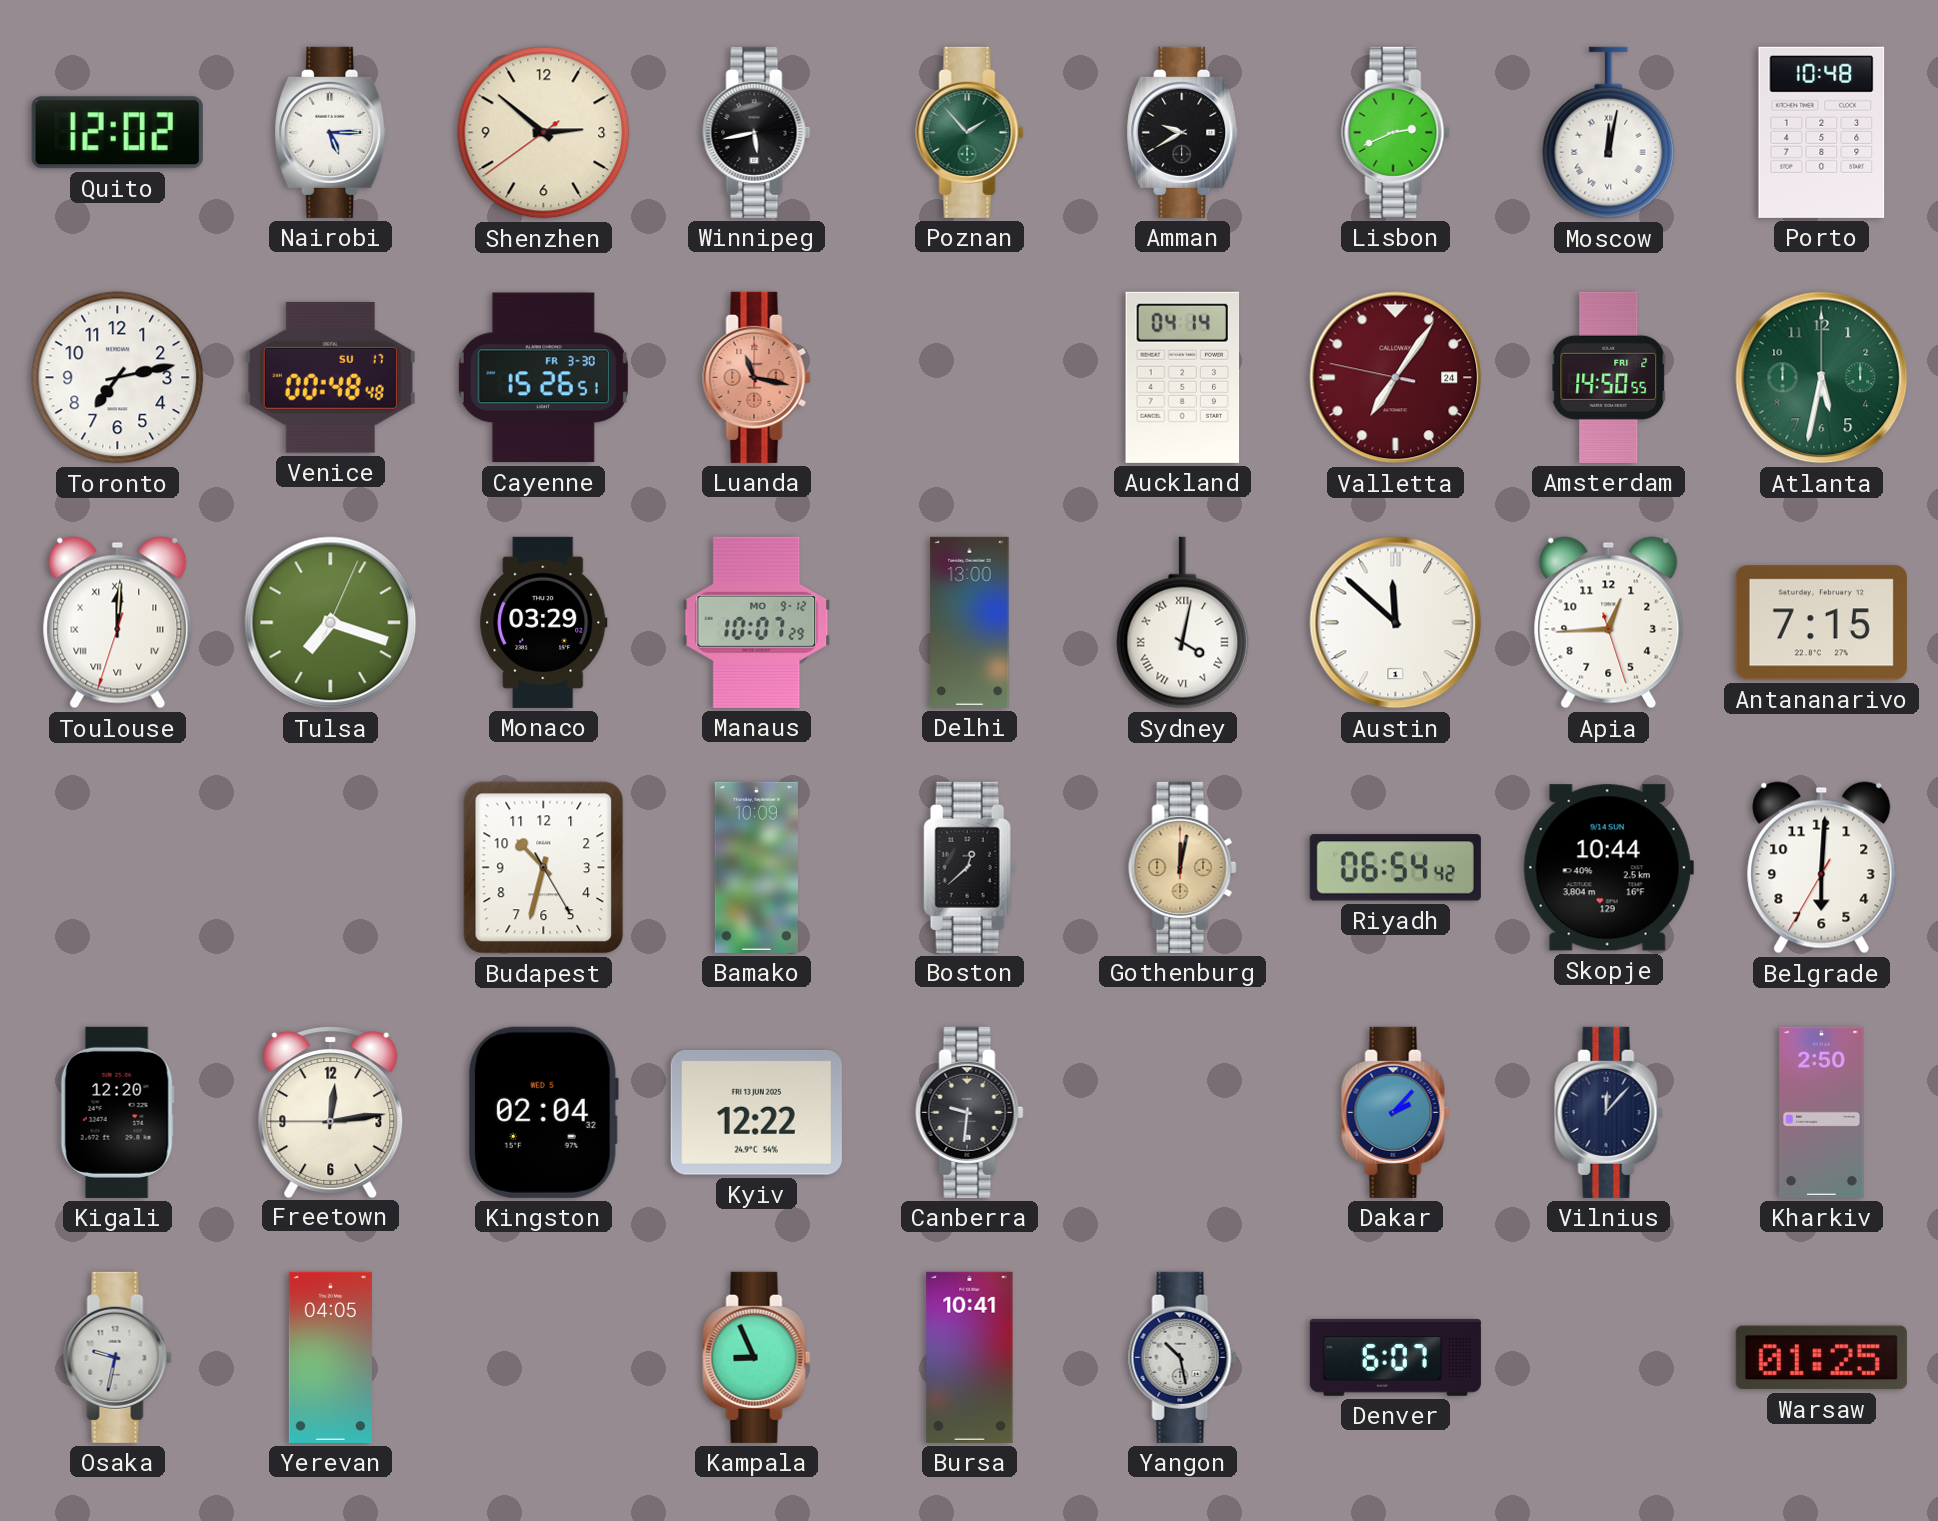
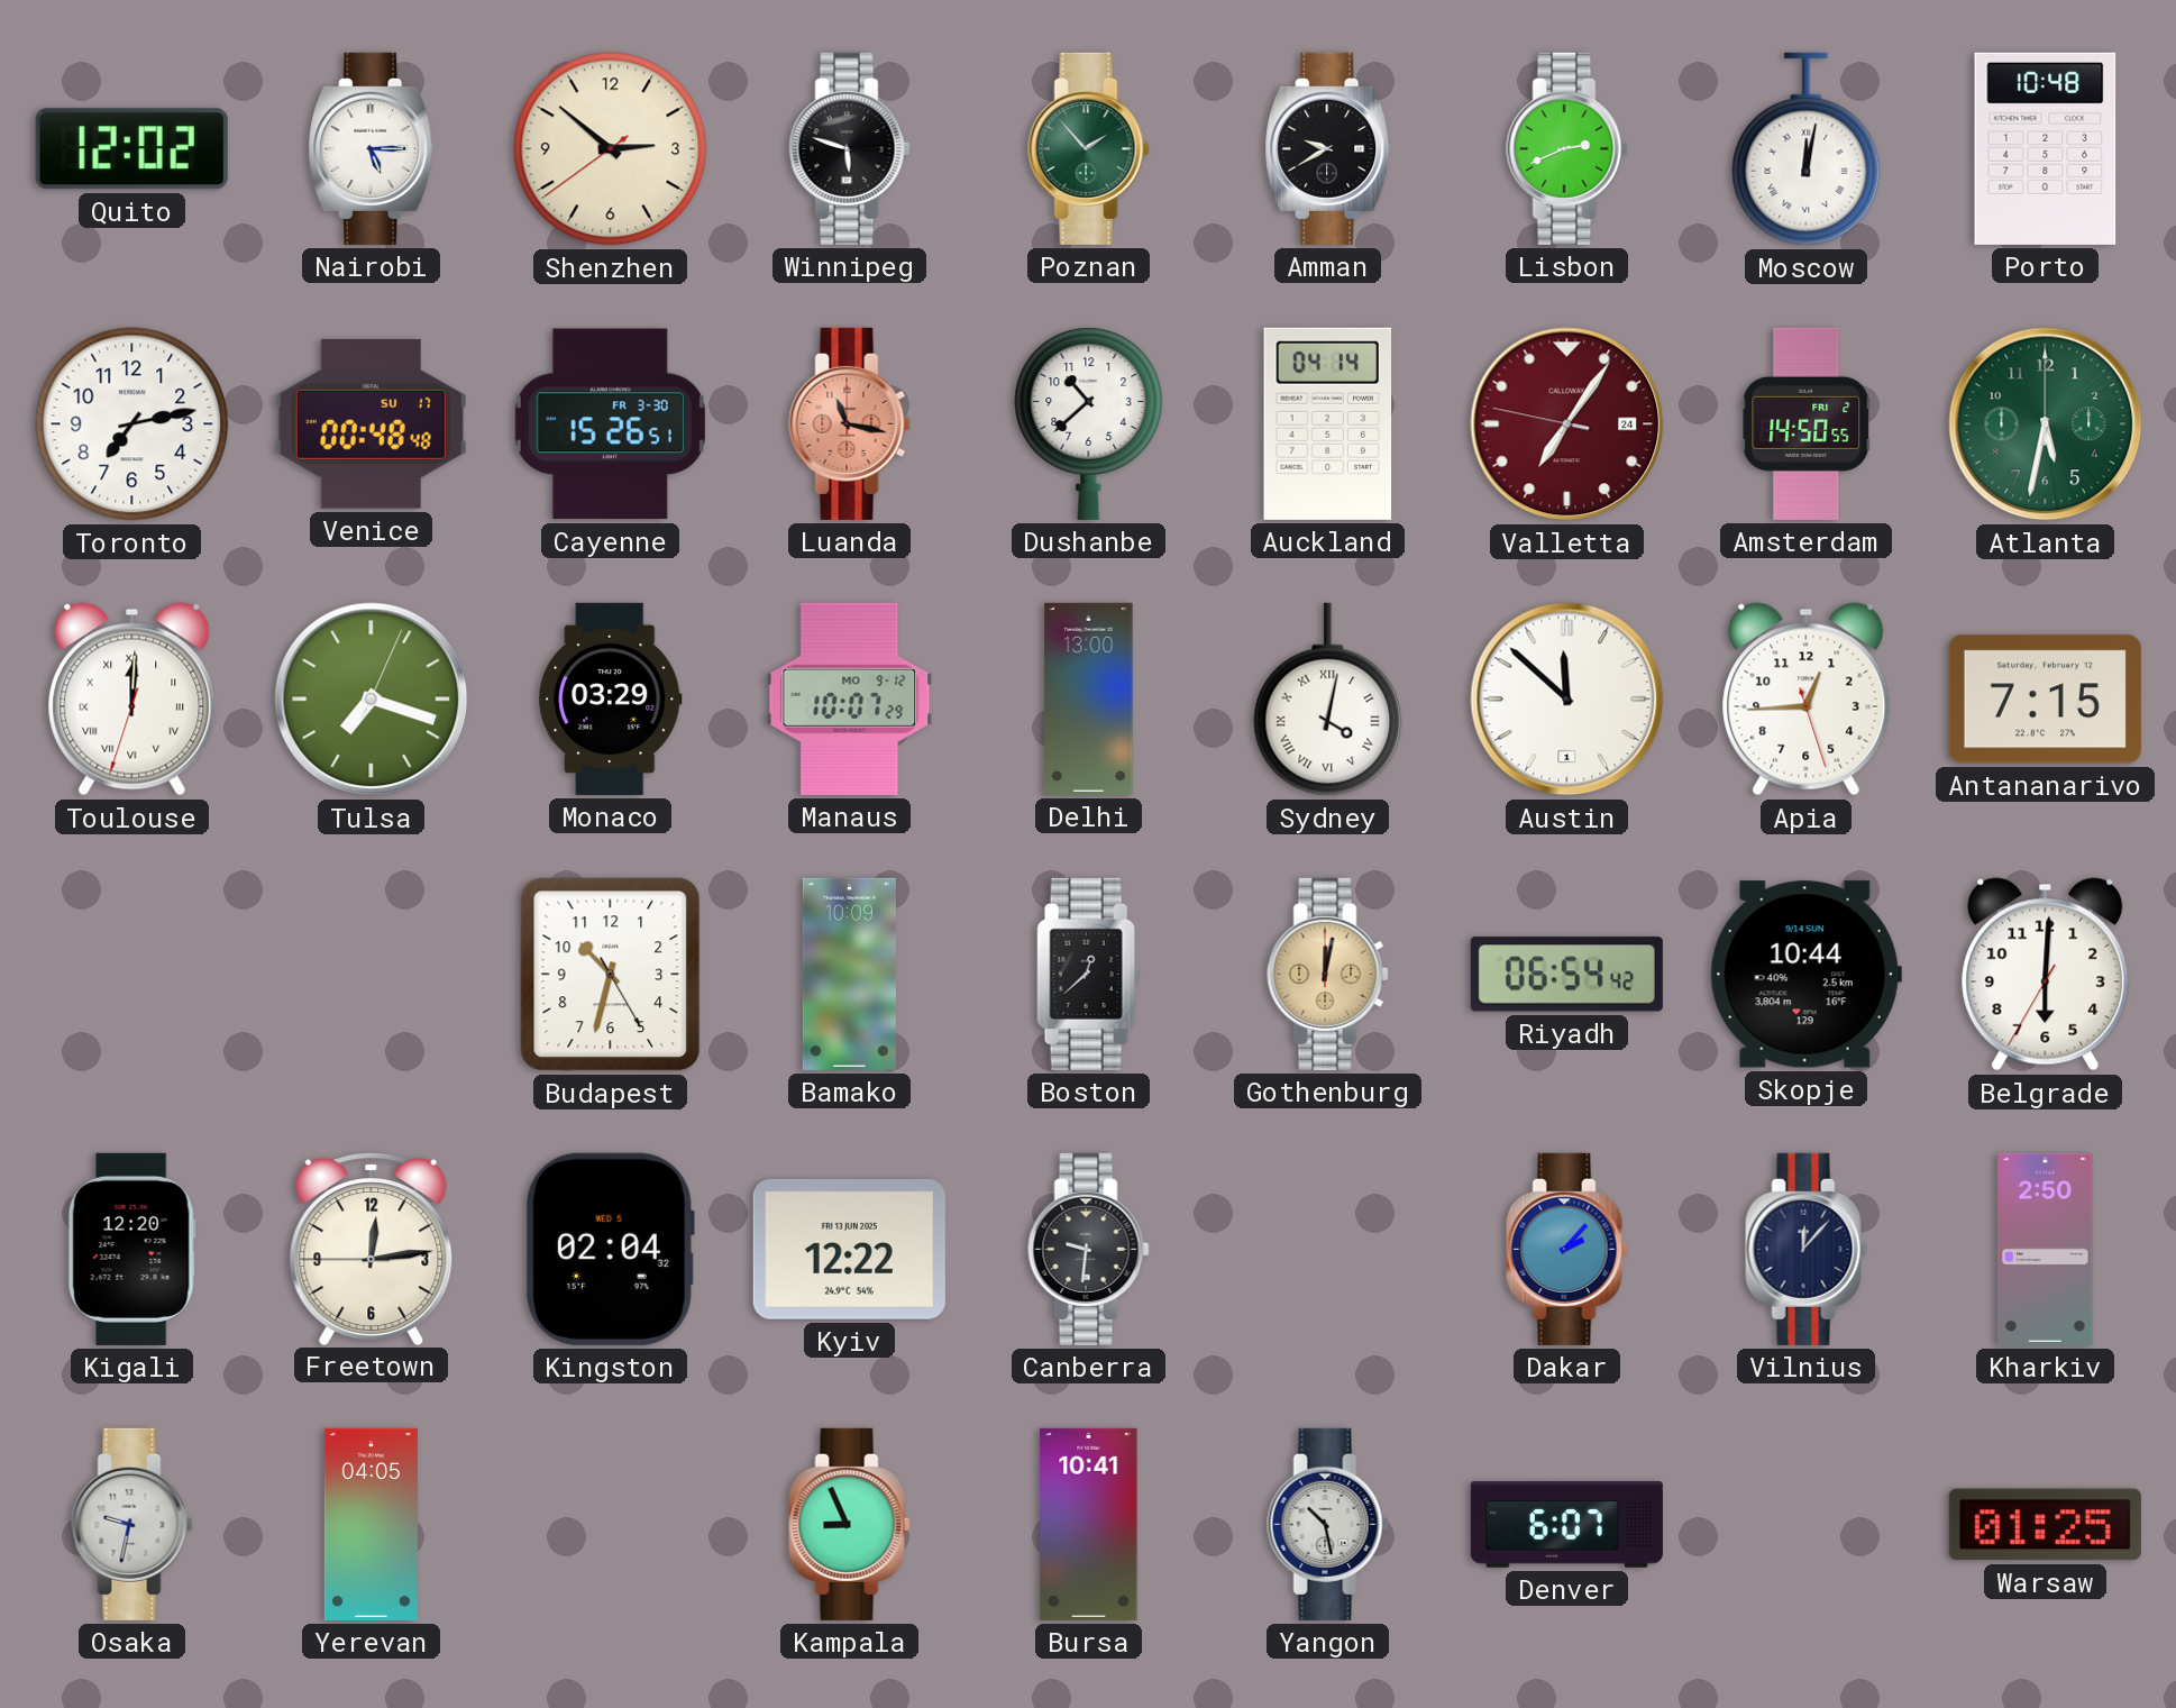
Winnipeg: 5:43 -> 5:48
Dushanbe: none -> 10:38
